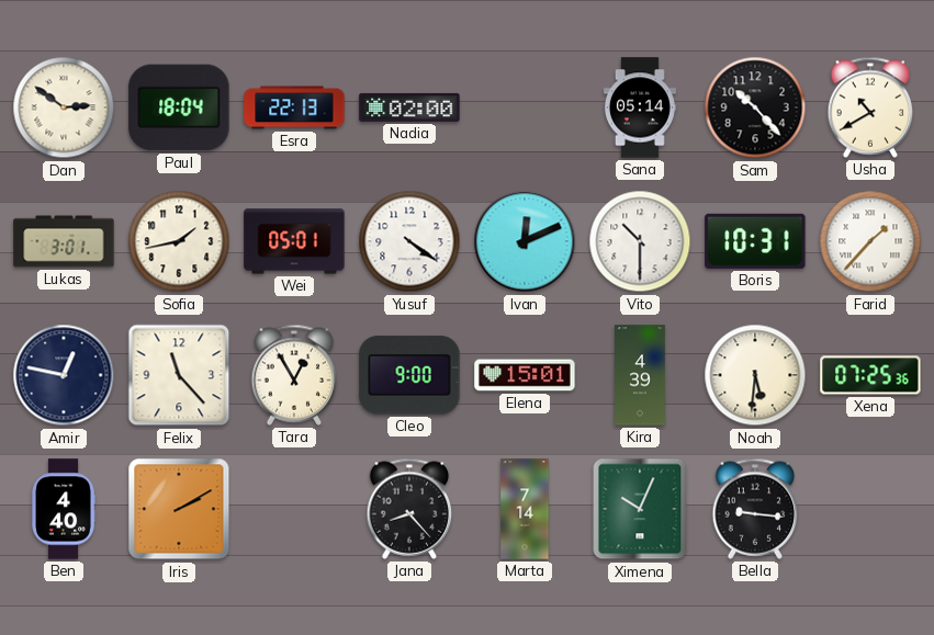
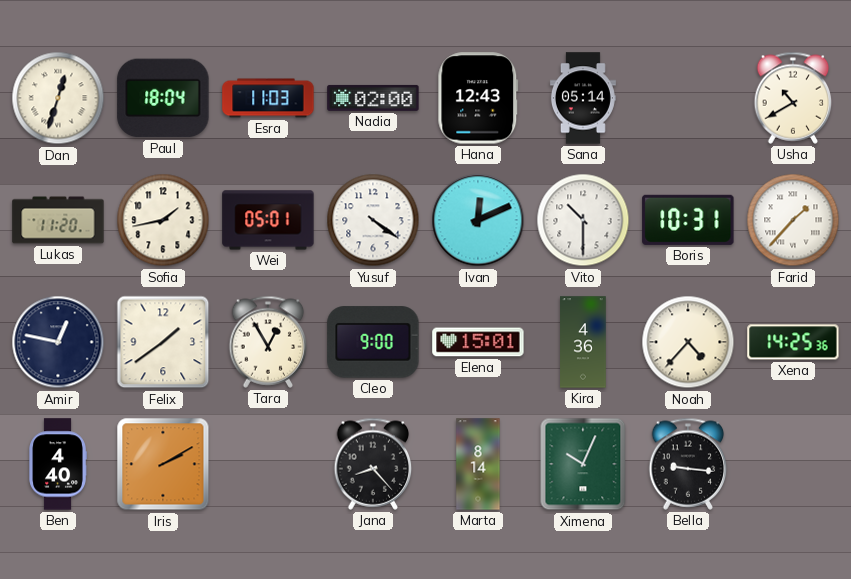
Dan: 2:51 -> 12:33
Esra: 22:13 -> 11:03
Hana: none -> 12:43
Sam: 10:23 -> none
Lukas: 3:01 -> 11:20
Felix: 11:23 -> 1:39
Kira: 4:39 -> 4:36
Noah: 5:31 -> 4:37
Xena: 07:25 -> 14:25
Marta: 7:14 -> 8:14
